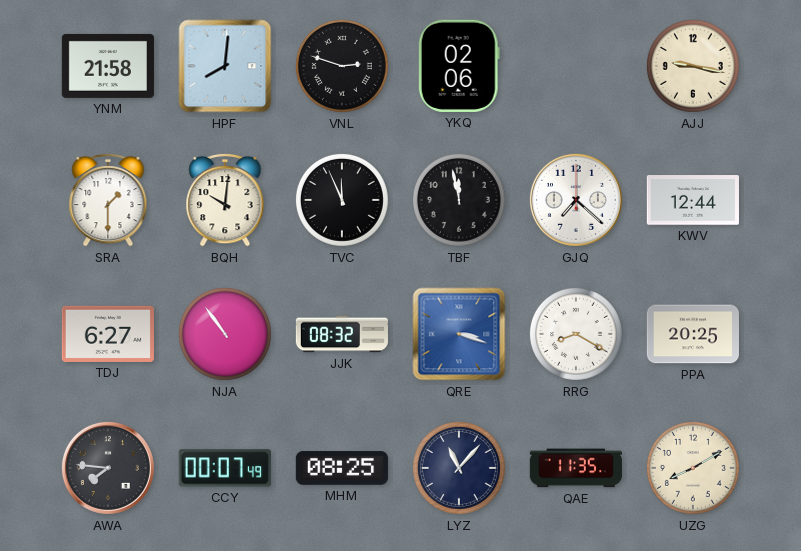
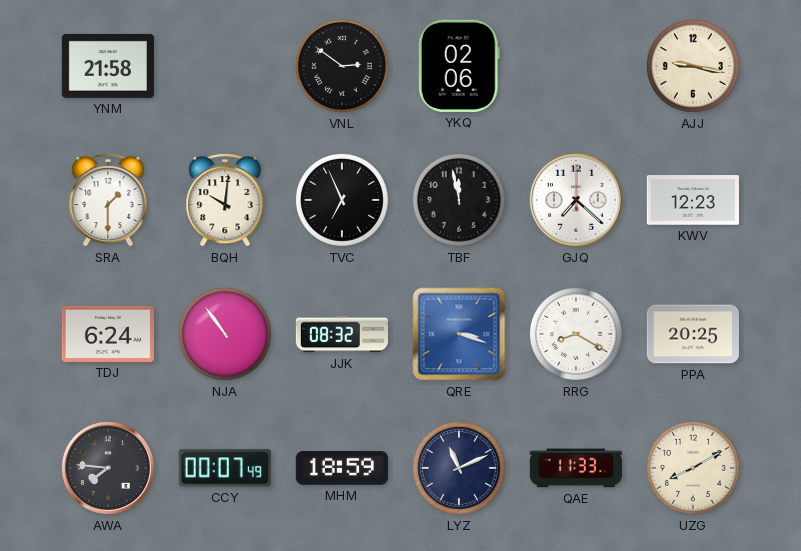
HPF: 8:01 -> none
VNL: 2:48 -> 2:51
TVC: 11:56 -> 6:56
KWV: 12:44 -> 12:23
TDJ: 6:27 -> 6:24
MHM: 08:25 -> 18:59
LYZ: 11:07 -> 11:11
QAE: 11:35 -> 11:33
